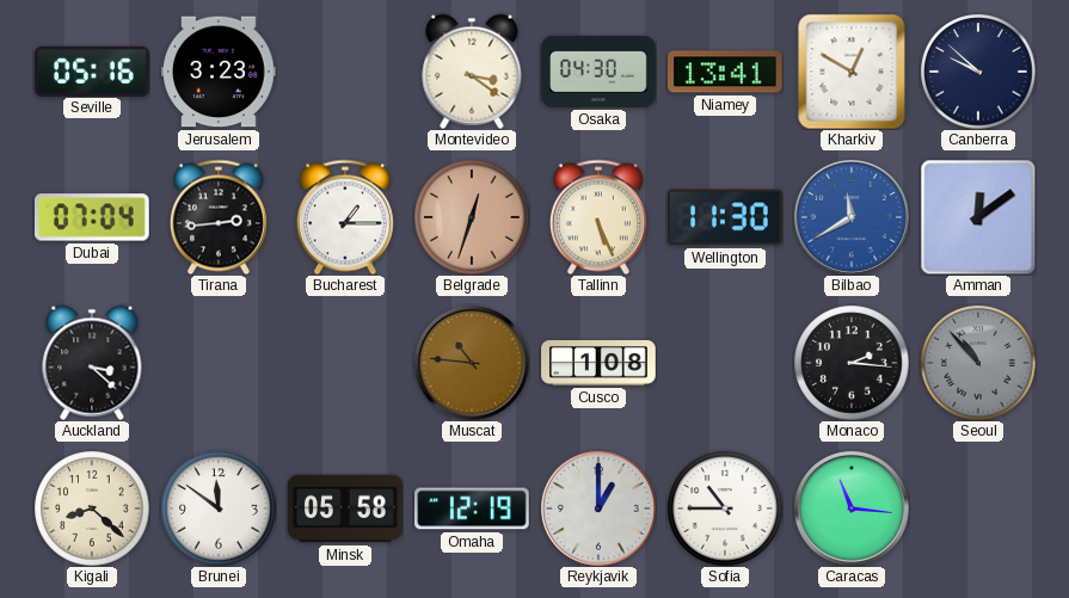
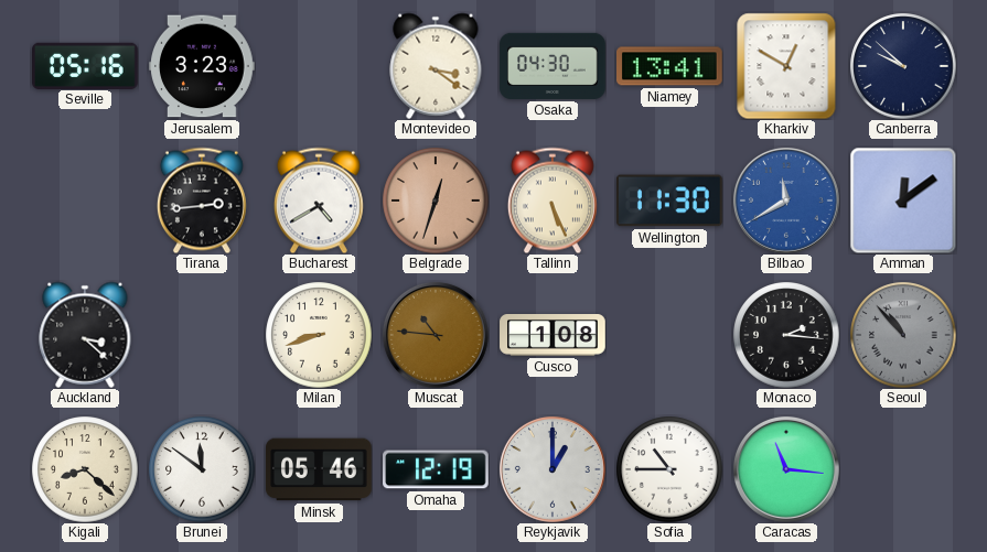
Dubai: 07:04 -> none
Bucharest: 1:15 -> 4:40
Milan: none -> 8:42
Minsk: 05:58 -> 05:46
